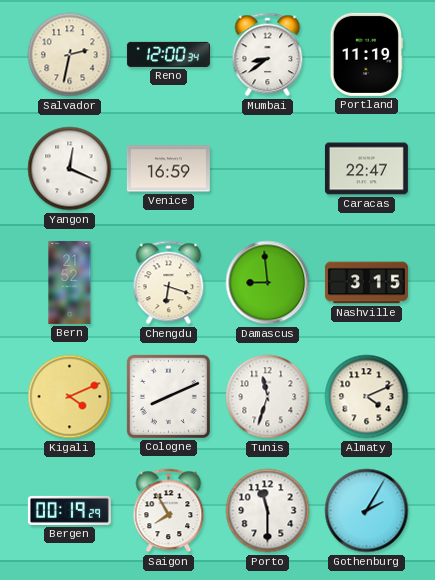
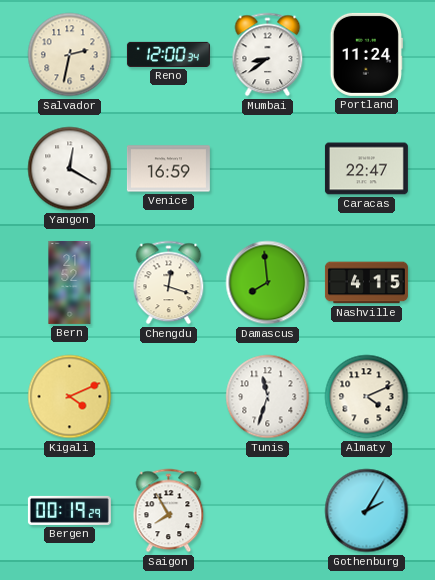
Portland: 11:19 -> 11:24
Yangon: 12:19 -> 12:20
Chengdu: 6:18 -> 12:18
Damascus: 8:59 -> 7:59
Nashville: 3:15 -> 4:15
Cologne: 8:11 -> none
Porto: 11:30 -> none
